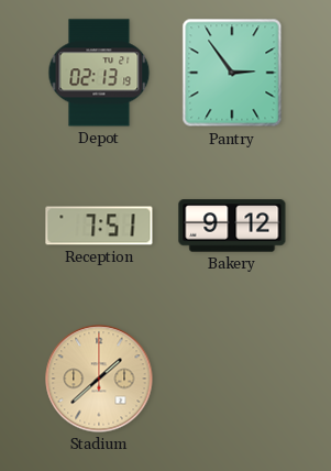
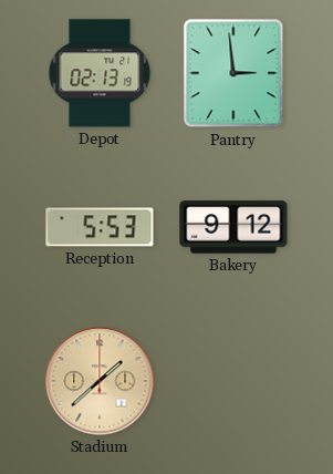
Pantry: 2:54 -> 2:59
Reception: 7:51 -> 5:53
